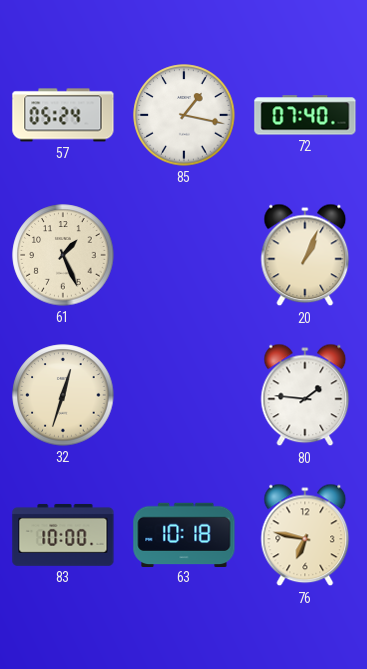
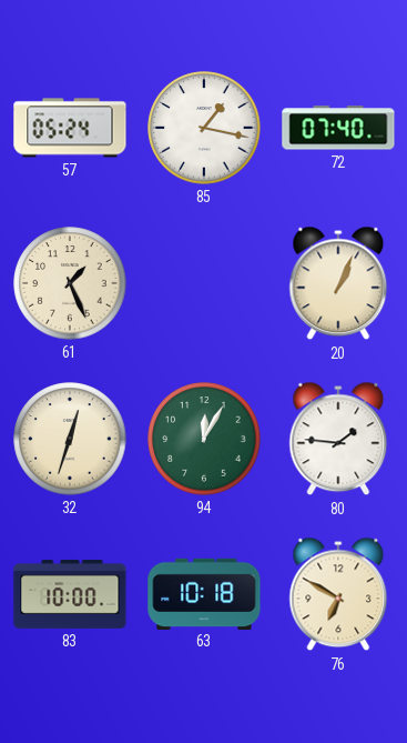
94: none -> 12:05
76: 6:47 -> 6:50
